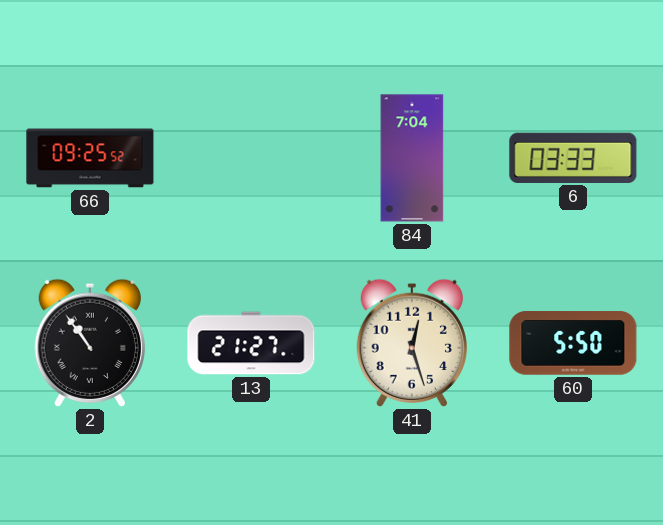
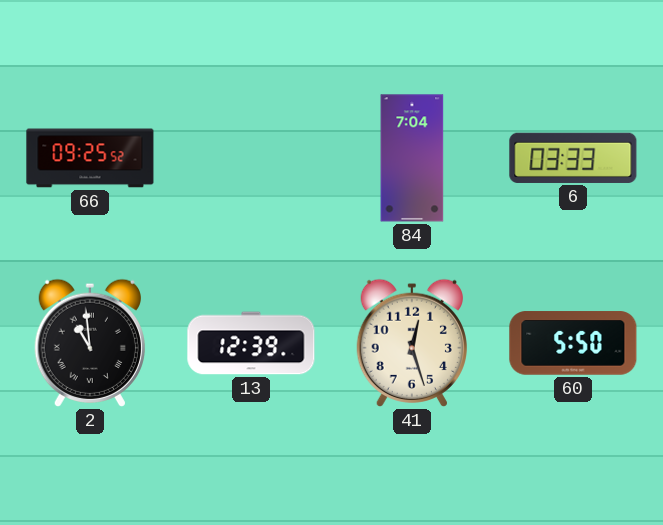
2: 10:54 -> 10:59
13: 21:27 -> 12:39
